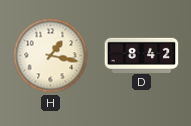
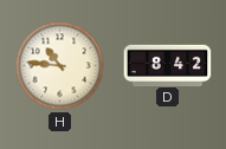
H: 1:17 -> 10:46
